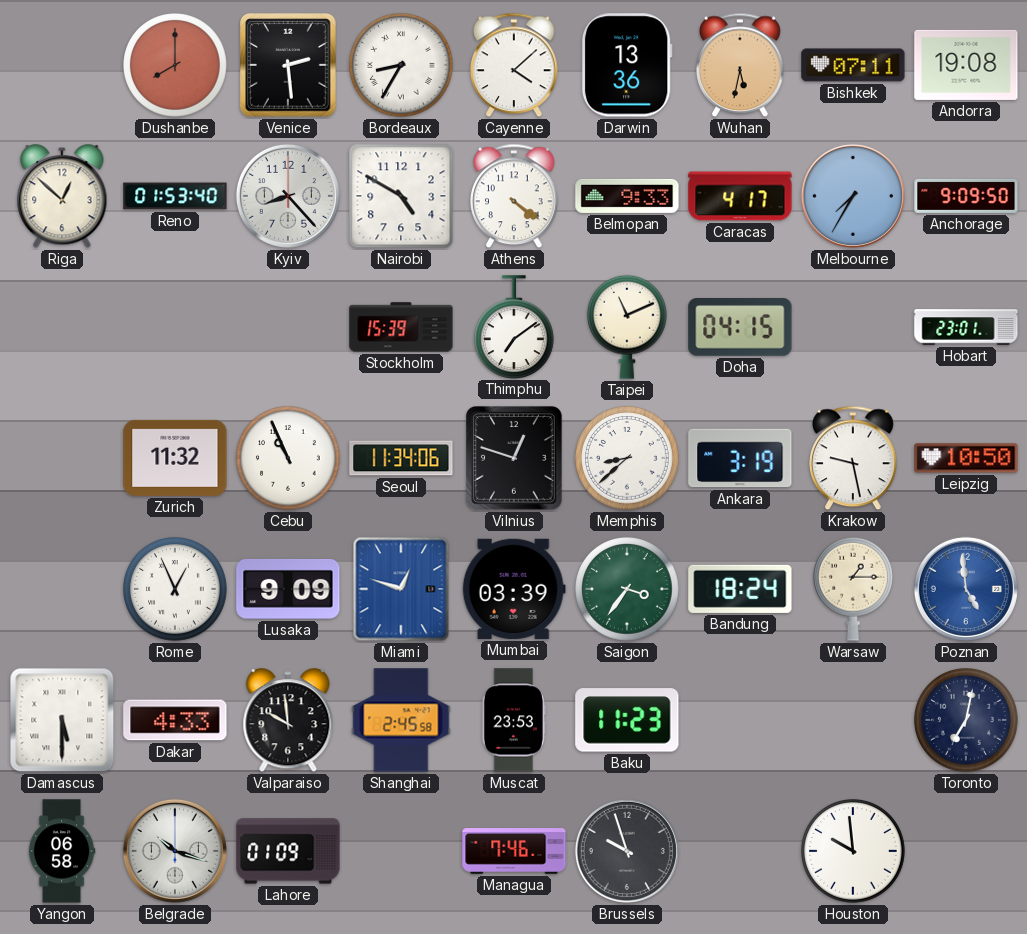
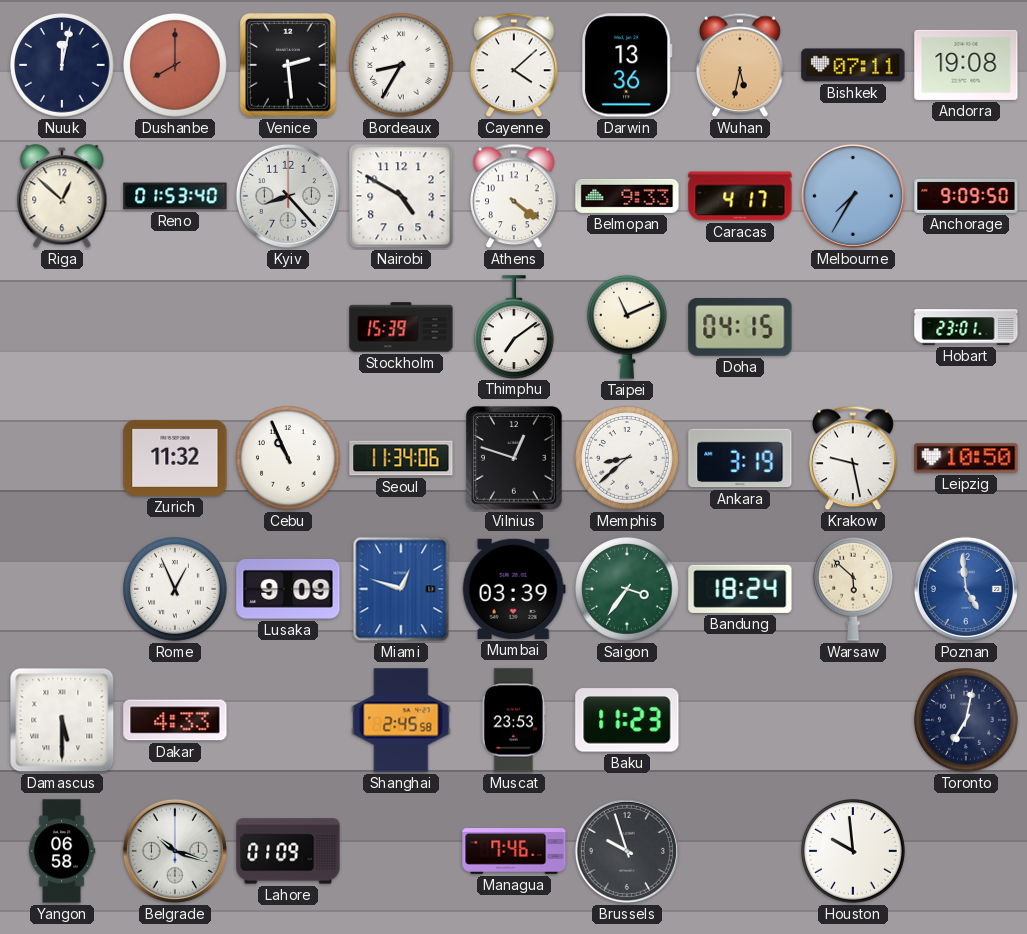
Nuuk: none -> 12:02
Warsaw: 1:15 -> 5:52
Valparaiso: 9:59 -> none
